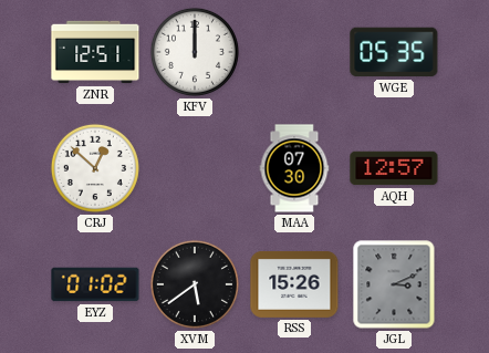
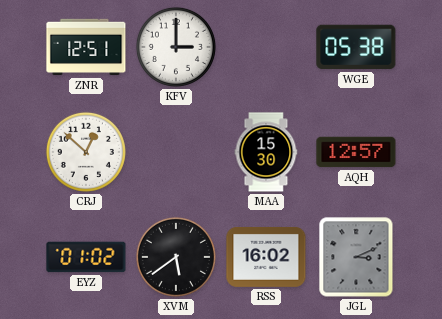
KFV: 12:00 -> 3:00
WGE: 05:35 -> 05:38
MAA: 07:30 -> 15:30
RSS: 15:26 -> 16:02
